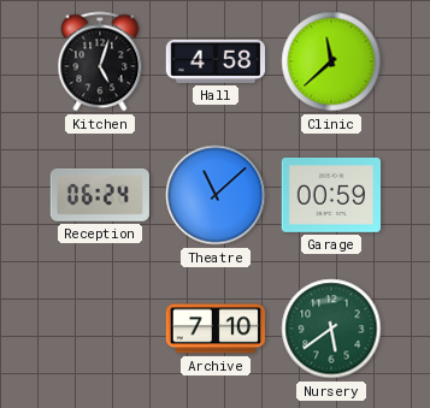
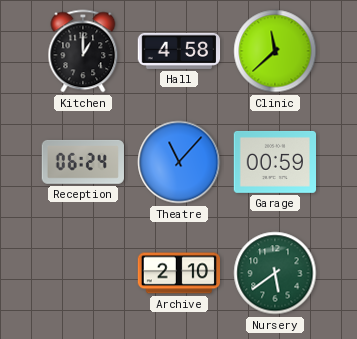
Kitchen: 5:03 -> 1:00
Theatre: 11:08 -> 11:07
Archive: 7:10 -> 2:10
